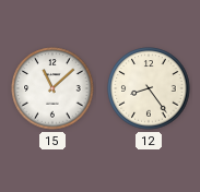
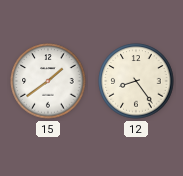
15: 11:08 -> 1:39
